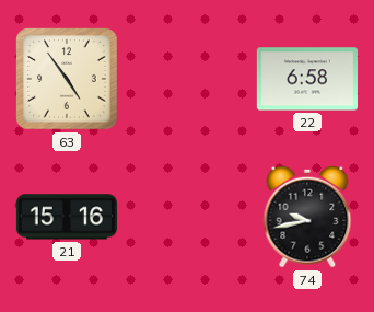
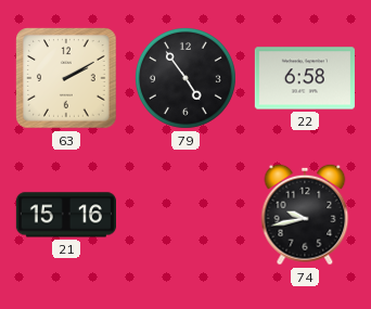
63: 4:54 -> 2:10
79: none -> 4:54
